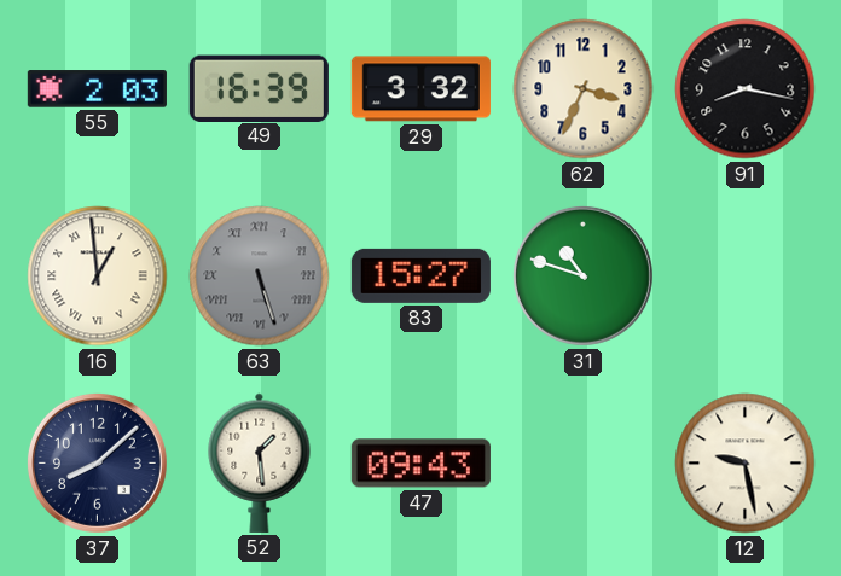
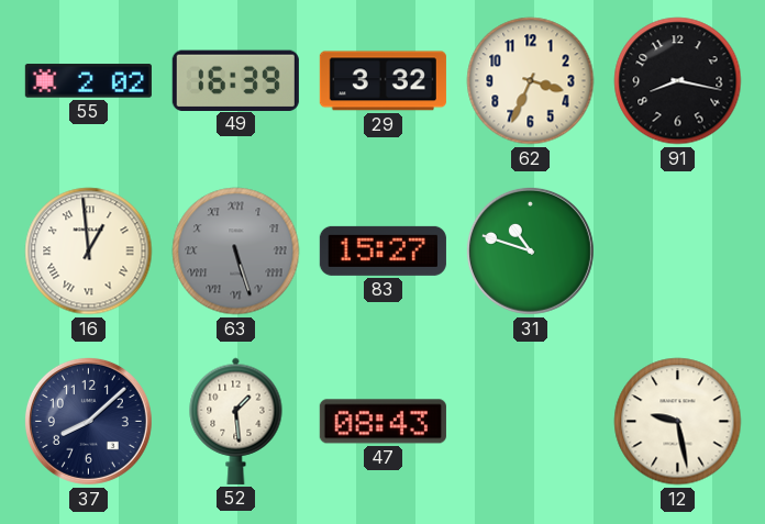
55: 2:03 -> 2:02
47: 09:43 -> 08:43
